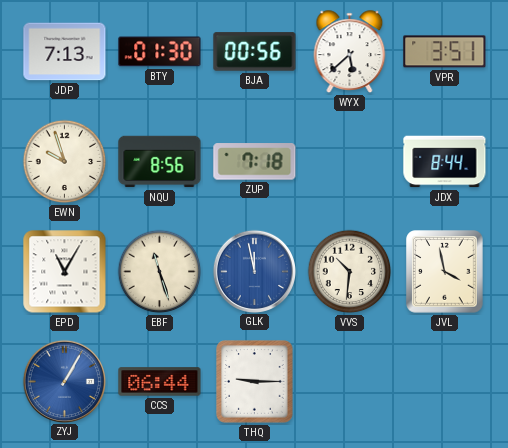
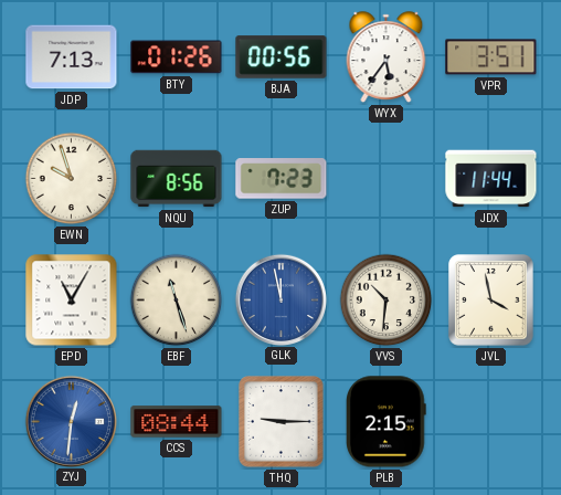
BTY: 01:30 -> 01:26
WYX: 5:38 -> 5:36
ZUP: 7:18 -> 7:23
JDX: 8:44 -> 11:44
ZYJ: 1:05 -> 12:31
CCS: 06:44 -> 08:44
PLB: none -> 2:15
